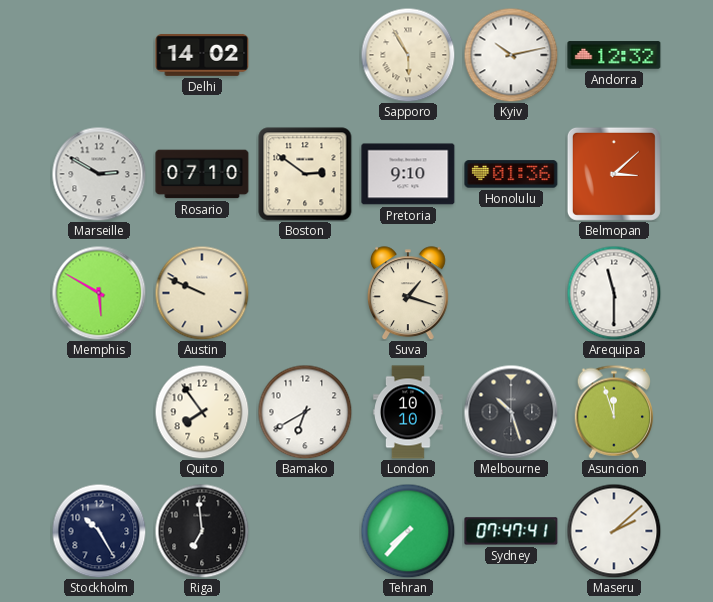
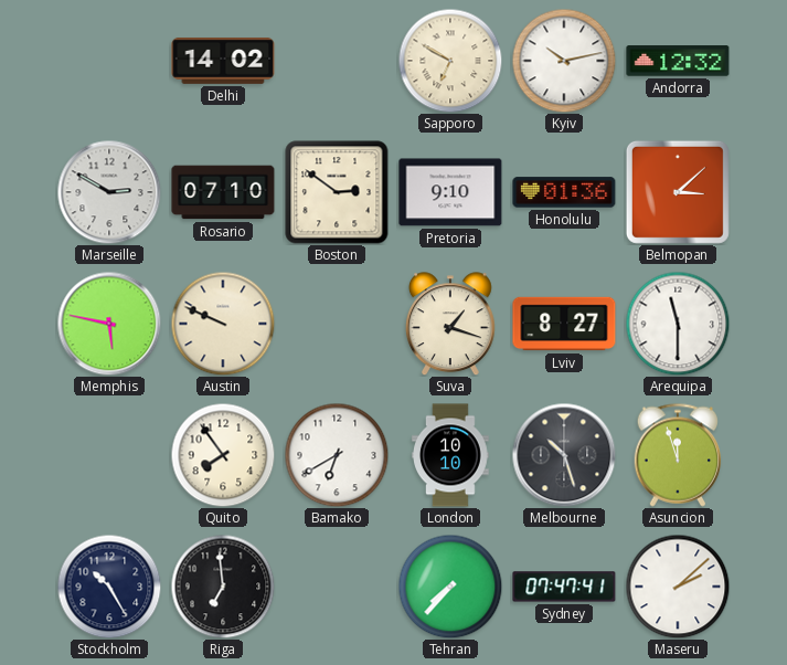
Sapporo: 5:55 -> 6:50
Memphis: 5:50 -> 5:47
Lviv: none -> 8:27
